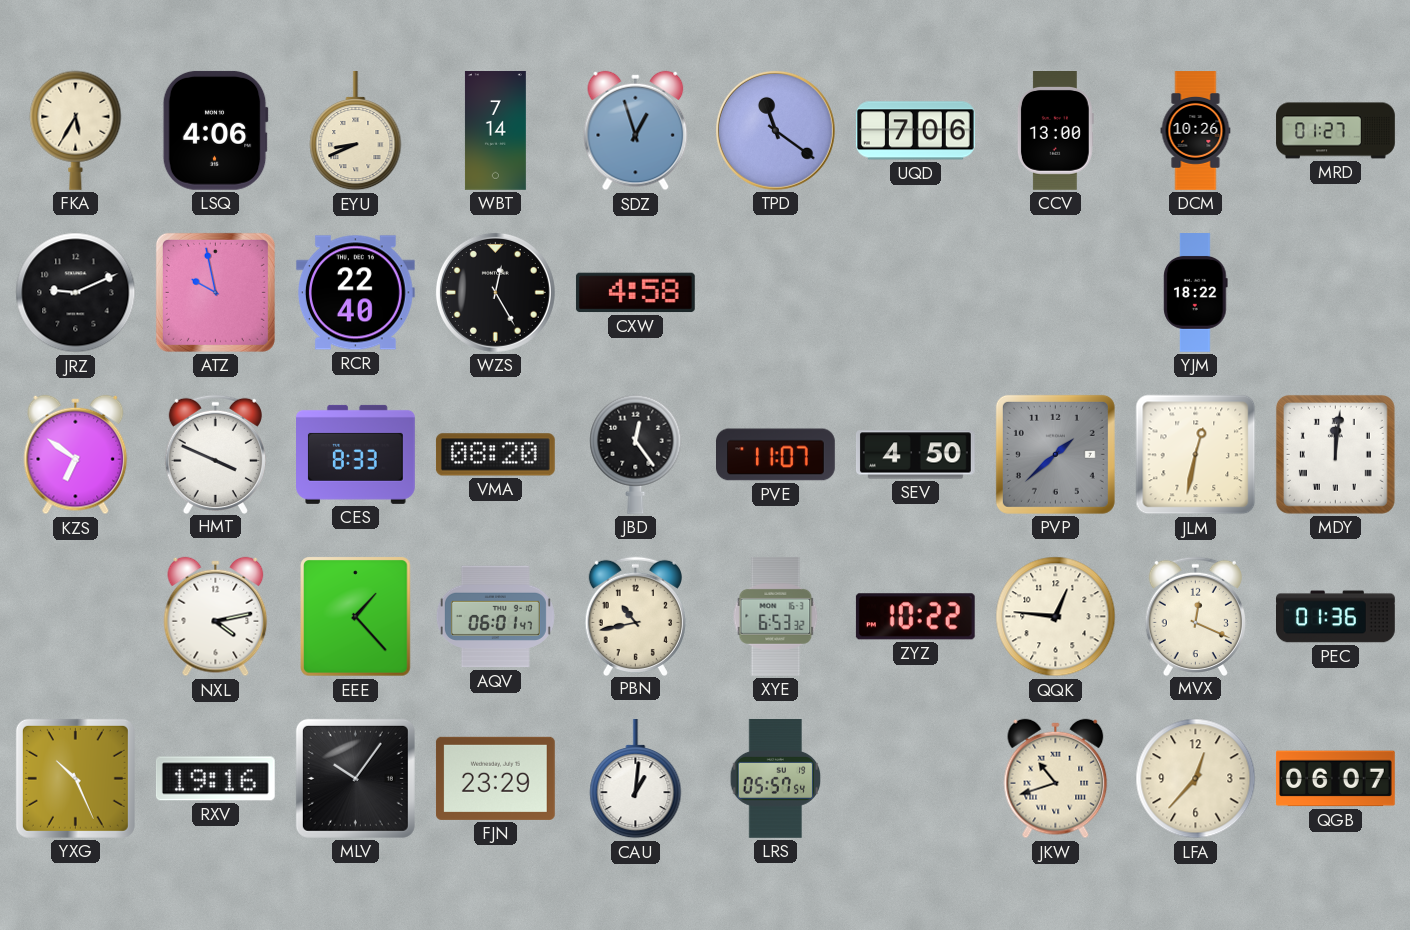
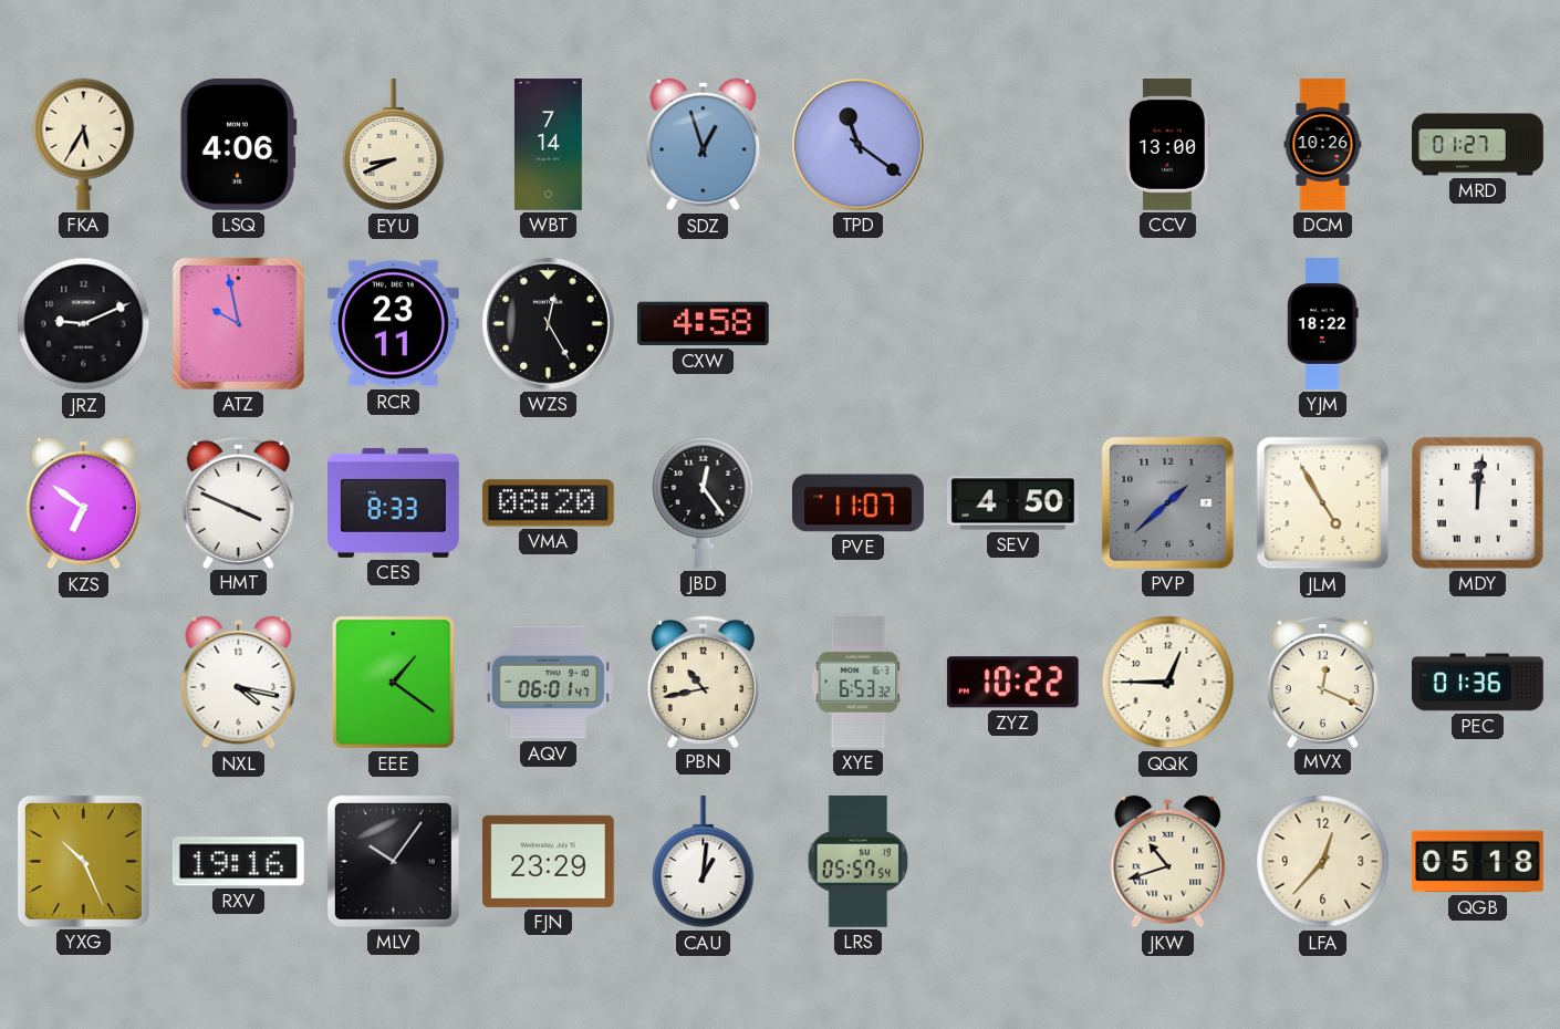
UQD: 7:06 -> none
RCR: 22:40 -> 23:11
JLM: 12:32 -> 4:55
NXL: 4:13 -> 4:17
EEE: 1:23 -> 1:21
QQK: 12:46 -> 12:45
QGB: 06:07 -> 05:18
